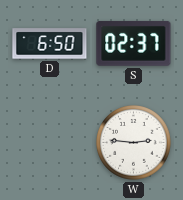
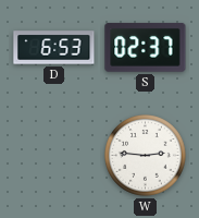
D: 6:50 -> 6:53
